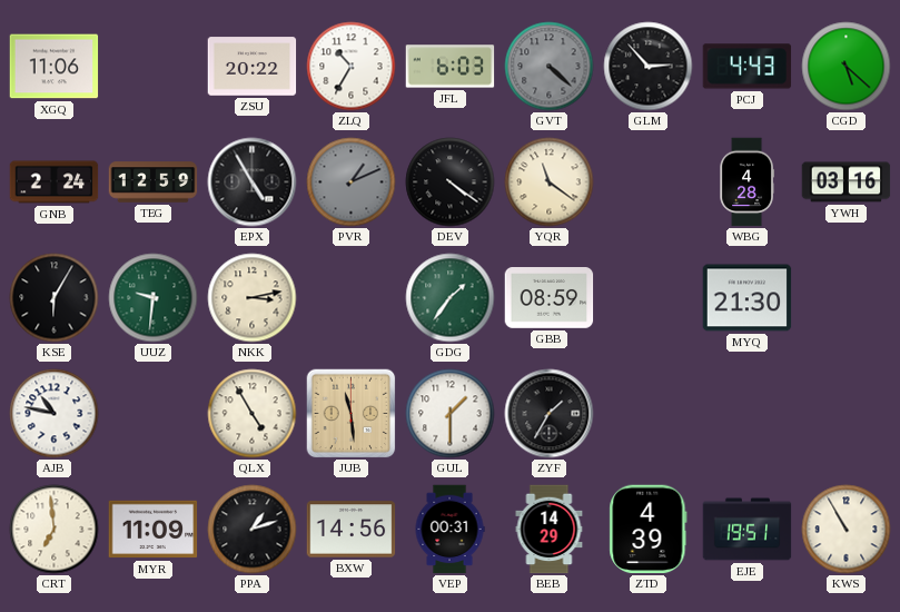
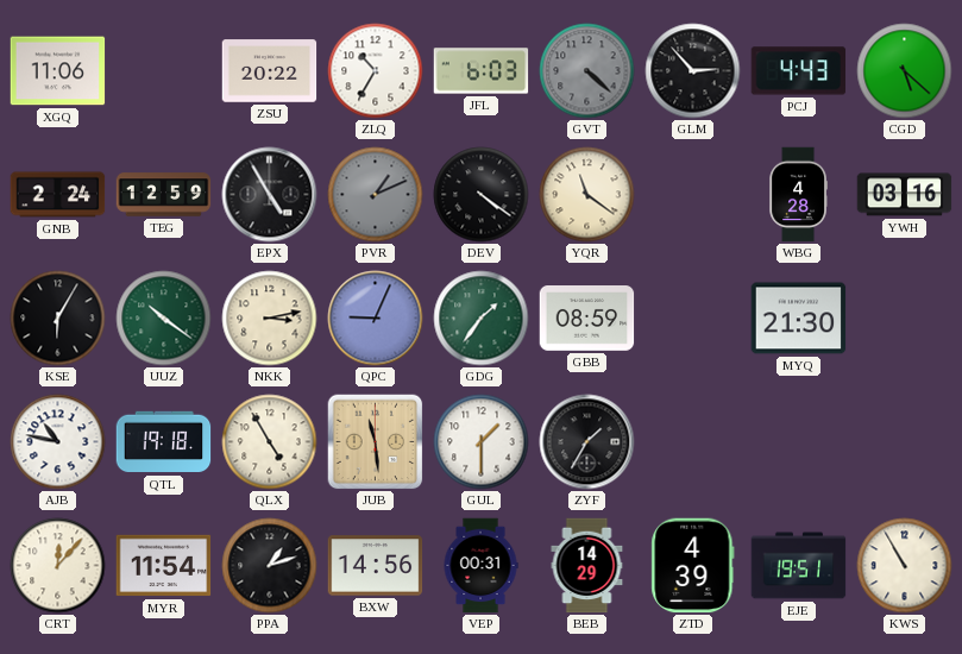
UUZ: 9:31 -> 10:21
QPC: none -> 9:04
QTL: none -> 19:18
CRT: 6:59 -> 12:07
MYR: 11:09 -> 11:54
